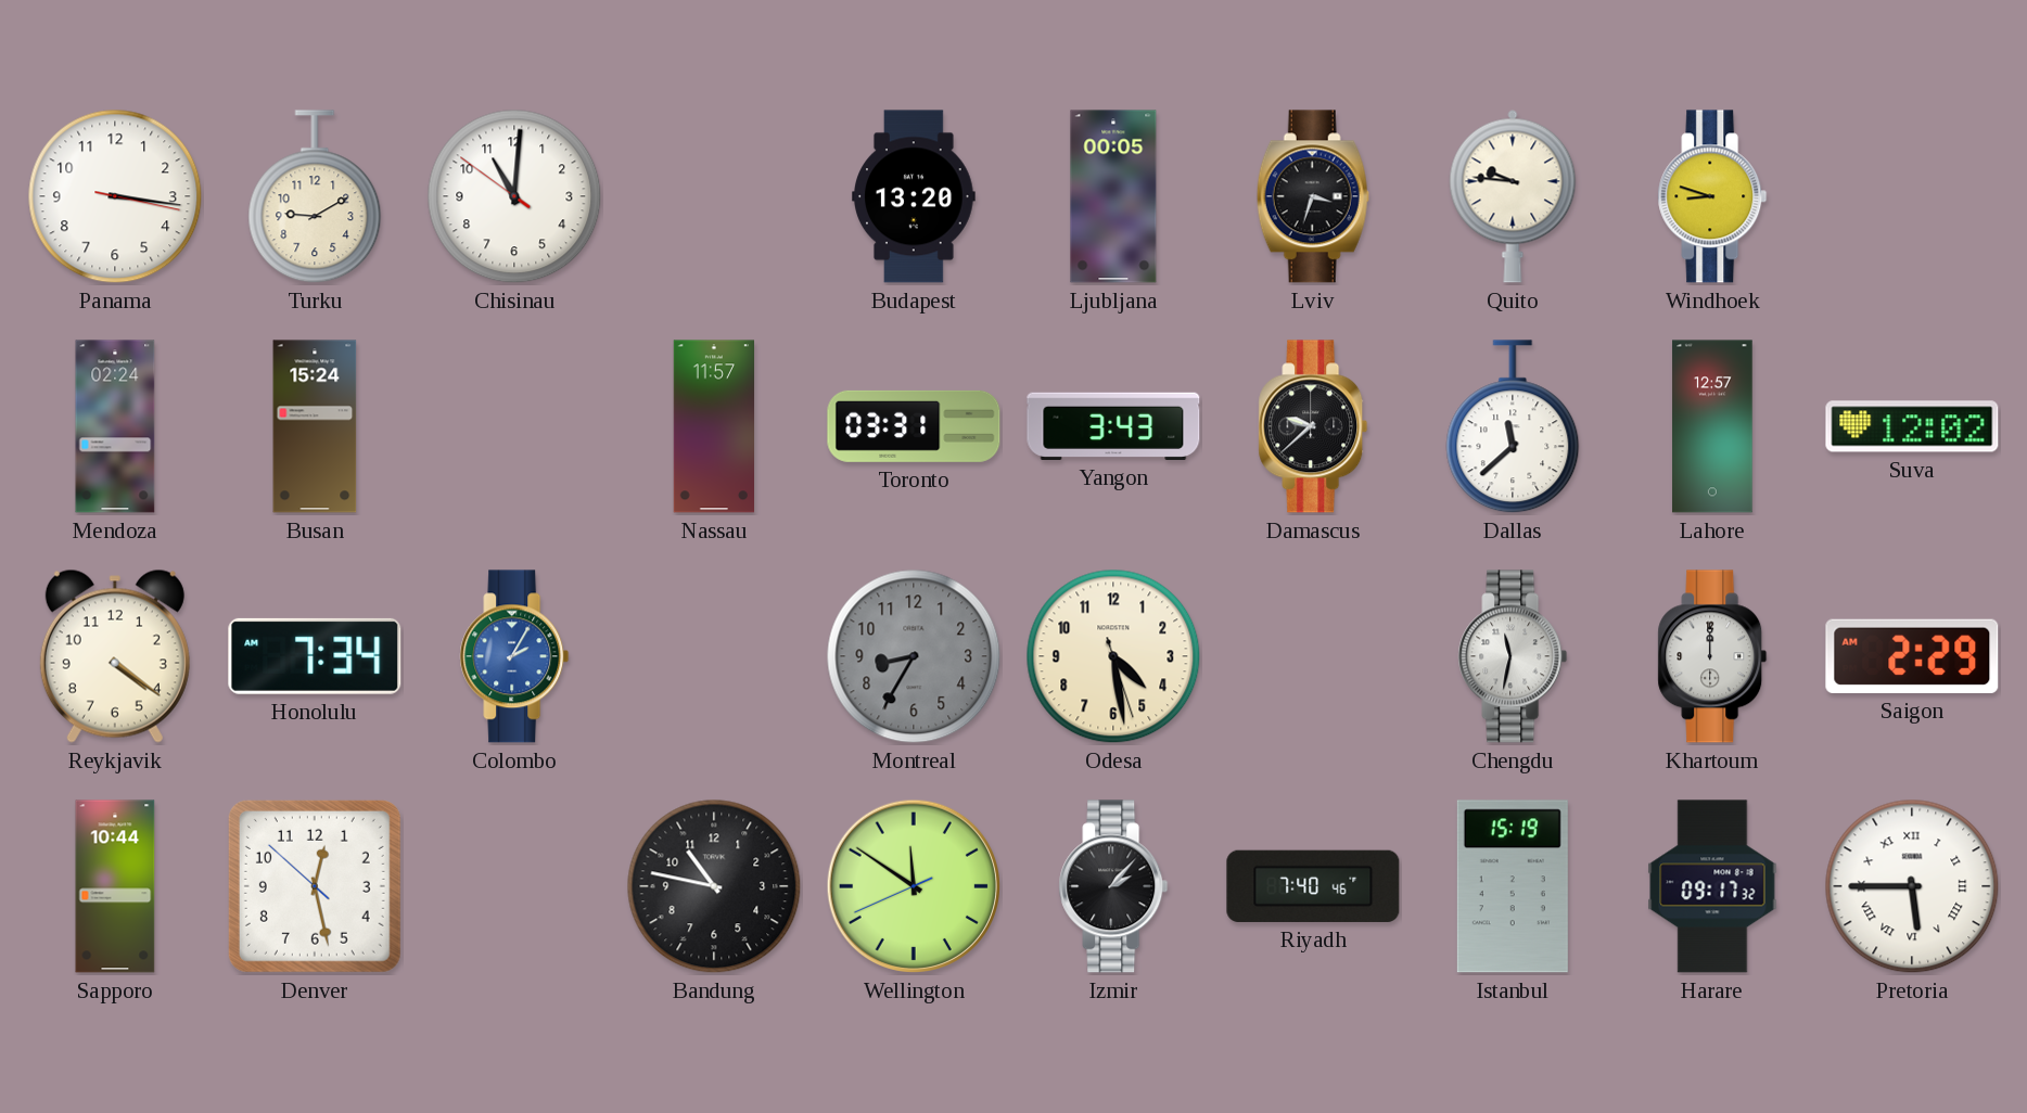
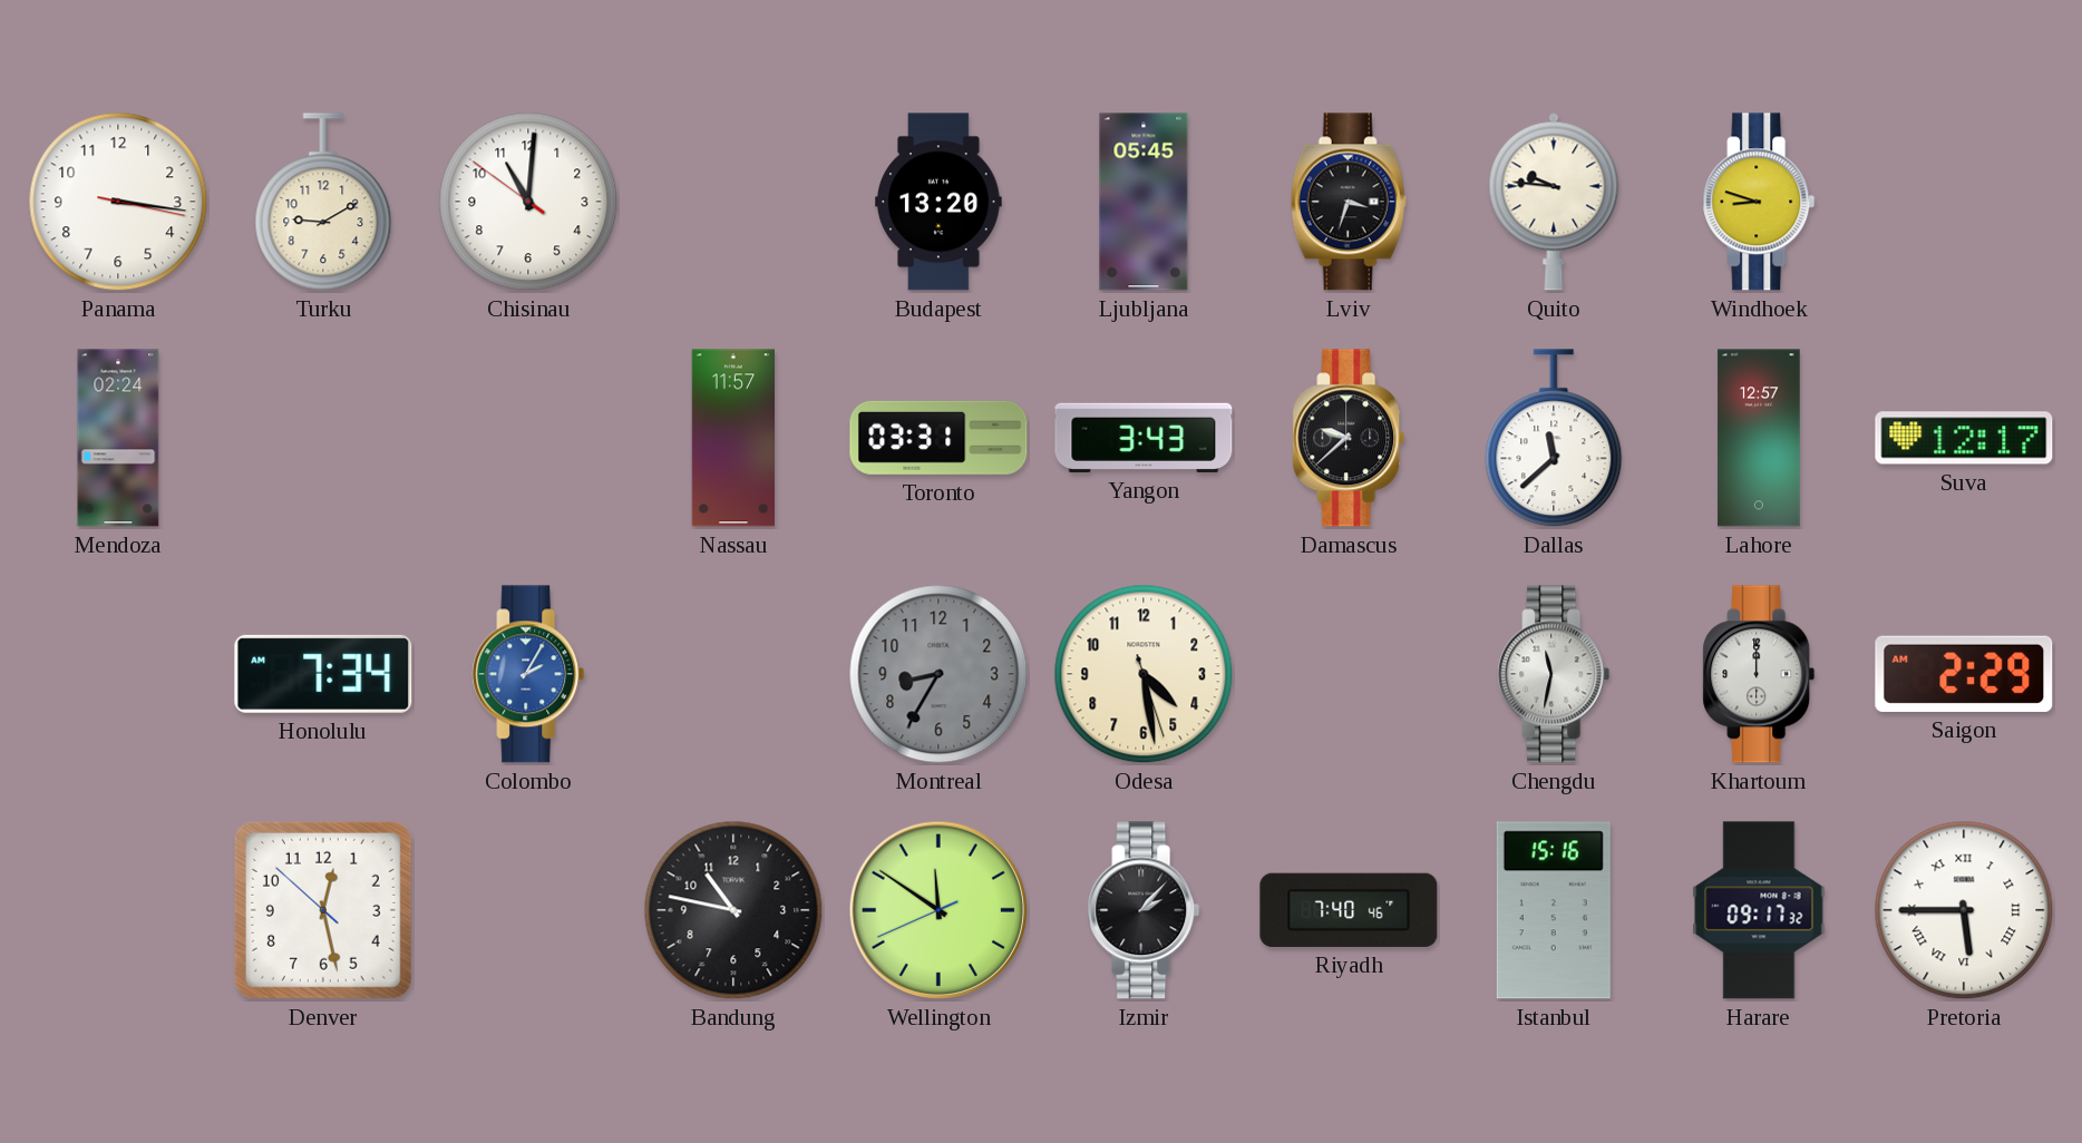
Ljubljana: 00:05 -> 05:45
Busan: 15:24 -> none
Suva: 12:02 -> 12:17
Reykjavik: 4:21 -> none
Sapporo: 10:44 -> none
Istanbul: 15:19 -> 15:16
